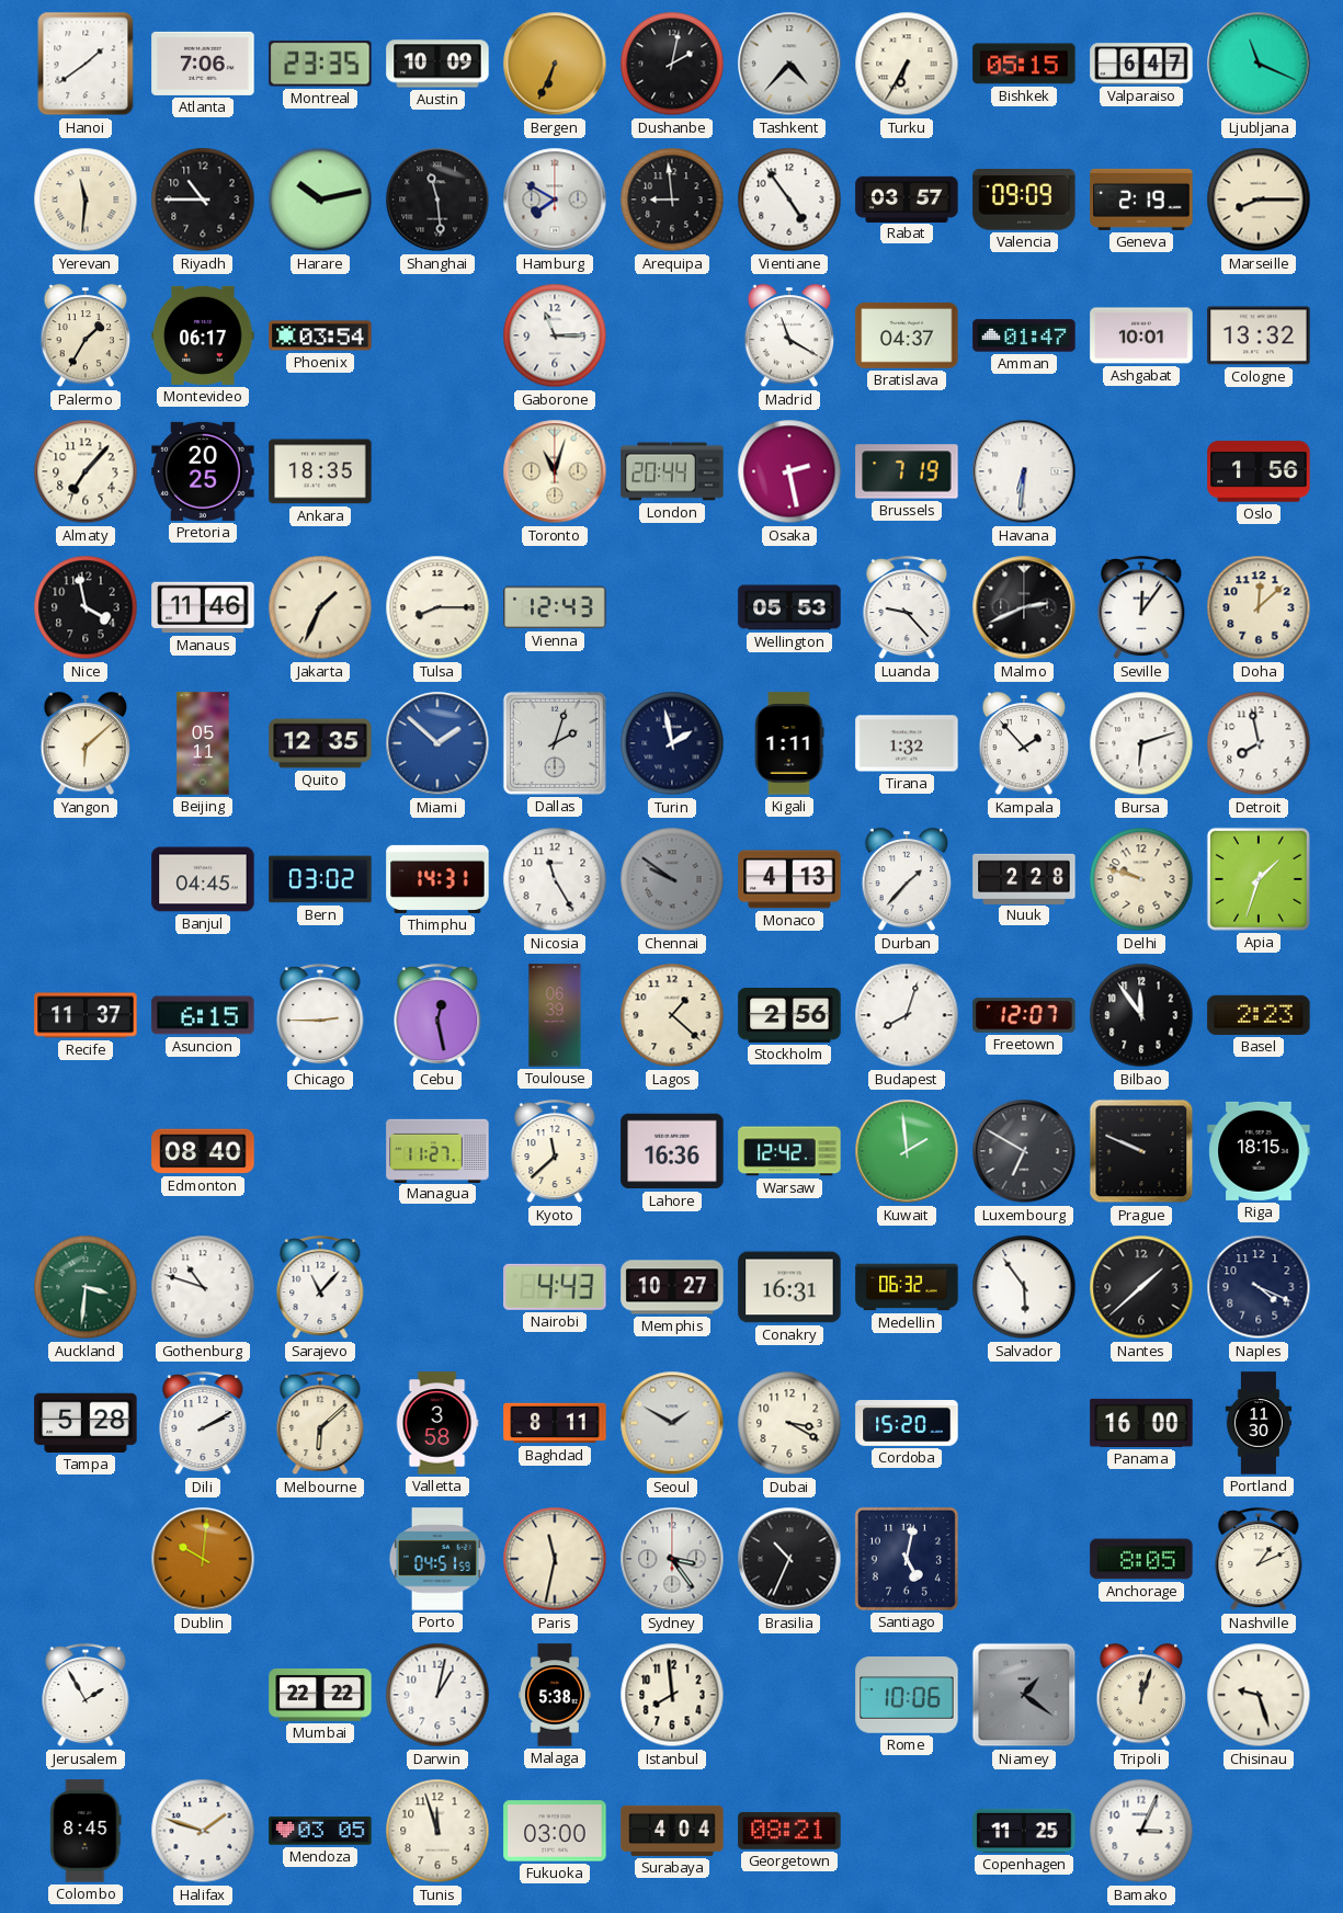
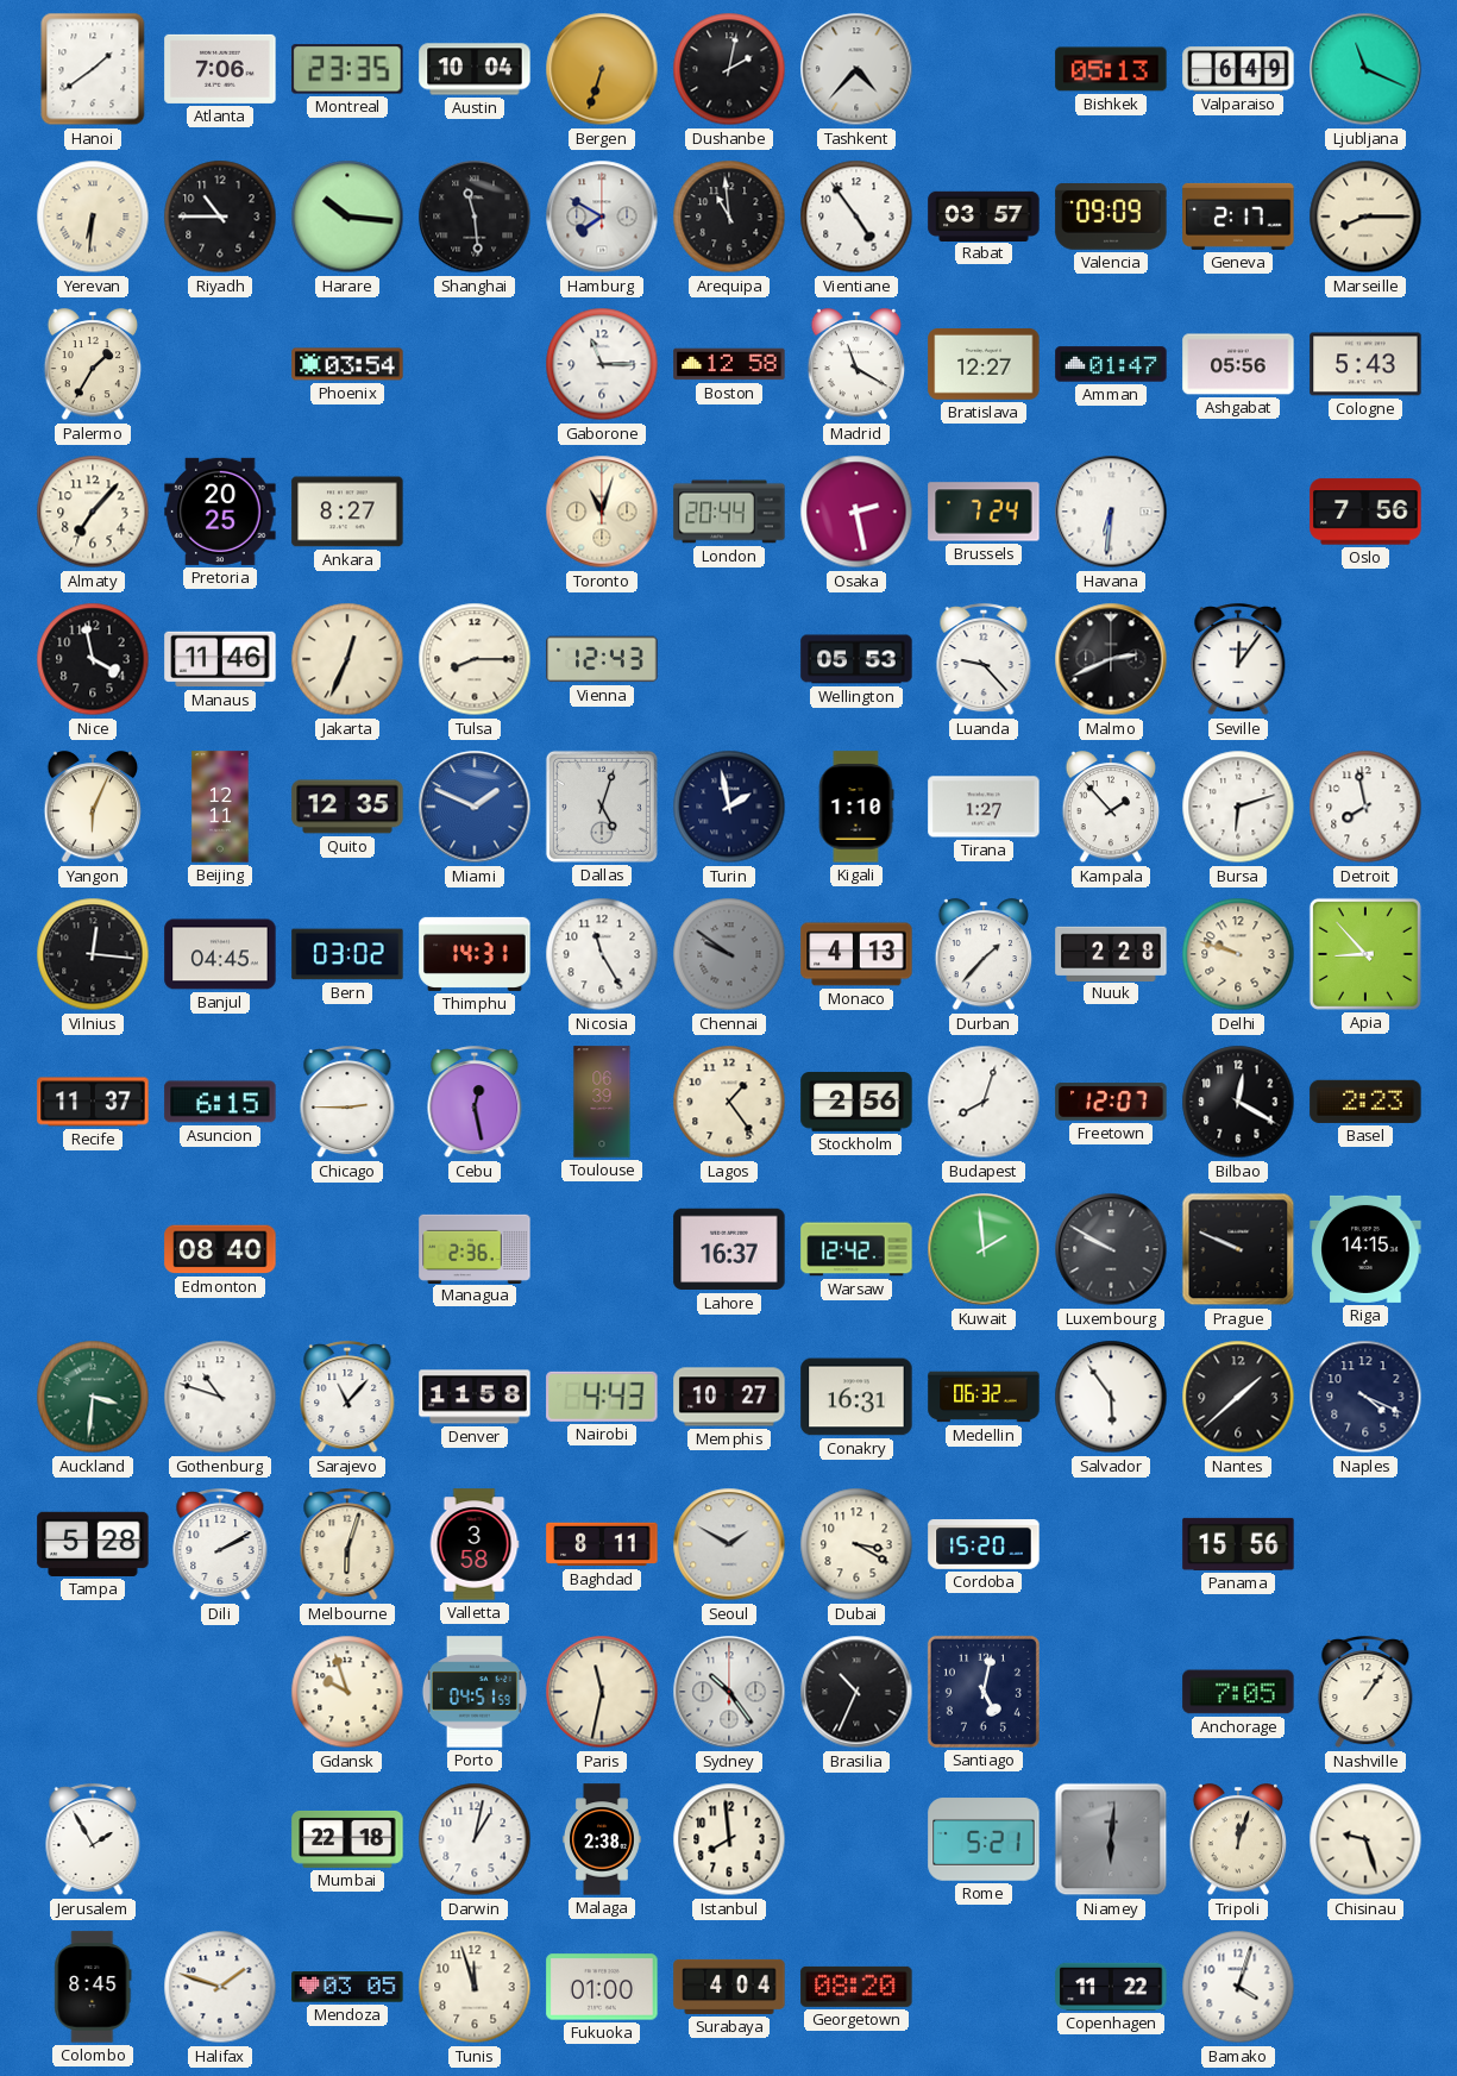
Austin: 10:09 -> 10:04
Bergen: 6:34 -> 6:33
Turku: 6:35 -> none
Bishkek: 05:15 -> 05:13
Valparaiso: 6:47 -> 6:49
Yerevan: 11:31 -> 6:31
Harare: 10:13 -> 10:16
Arequipa: 8:59 -> 10:59
Geneva: 2:19 -> 2:17
Montevideo: 06:17 -> none
Boston: none -> 12:58
Bratislava: 04:37 -> 12:27
Ashgabat: 10:01 -> 05:56
Cologne: 13:32 -> 5:43
Ankara: 18:35 -> 8:27
Brussels: 7:19 -> 7:24
Oslo: 1:56 -> 7:56
Jakarta: 1:34 -> 12:34
Doha: 12:08 -> none
Yangon: 6:08 -> 6:04
Beijing: 05:11 -> 12:11
Miami: 1:52 -> 1:49
Dallas: 2:03 -> 5:03
Kigali: 1:11 -> 1:10
Tirana: 1:32 -> 1:27
Vilnius: none -> 12:16
Apia: 1:33 -> 8:53
Lagos: 1:22 -> 1:24
Bilbao: 11:54 -> 12:20
Managua: 11:27 -> 2:36
Kyoto: 11:38 -> none
Lahore: 16:36 -> 16:37
Luxembourg: 6:50 -> 9:50
Riga: 18:15 -> 14:15
Denver: none -> 11:58
Melbourne: 6:08 -> 6:03
Panama: 16:00 -> 15:56
Portland: 11:30 -> none
Dublin: 10:01 -> none
Gdansk: none -> 9:57
Sydney: 3:24 -> 10:24
Anchorage: 8:05 -> 7:05
Nashville: 1:11 -> 1:06
Mumbai: 22:22 -> 22:18
Malaga: 5:38 -> 2:38
Rome: 10:06 -> 5:21
Niamey: 1:21 -> 6:01
Fukuoka: 03:00 -> 01:00
Georgetown: 08:21 -> 08:20
Copenhagen: 11:25 -> 11:22
Bamako: 3:04 -> 4:03
